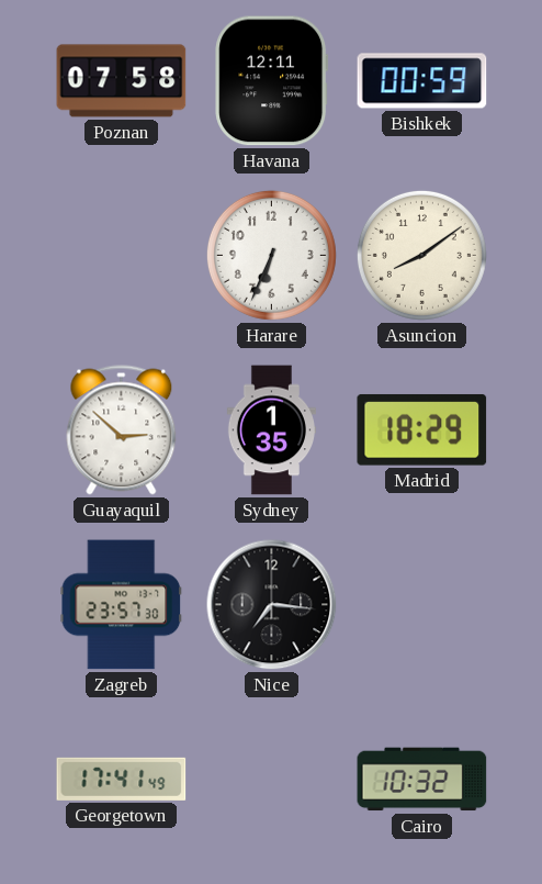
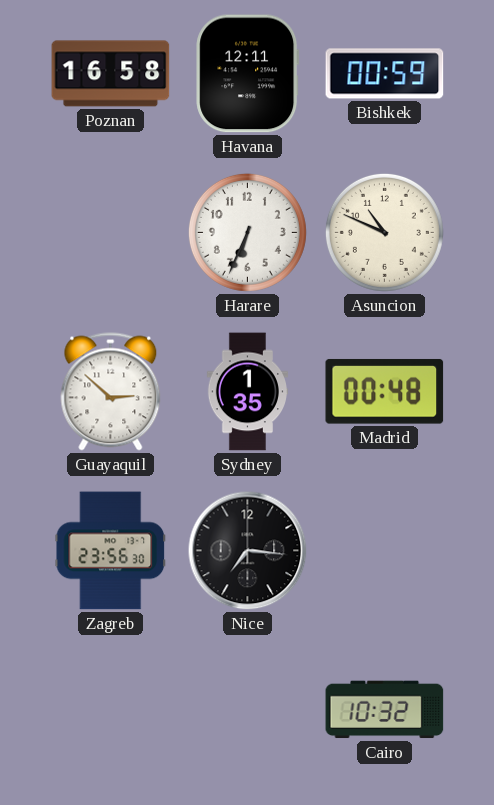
Poznan: 07:58 -> 16:58
Asuncion: 8:09 -> 10:49
Madrid: 18:29 -> 00:48
Zagreb: 23:57 -> 23:56
Georgetown: 17:41 -> none
